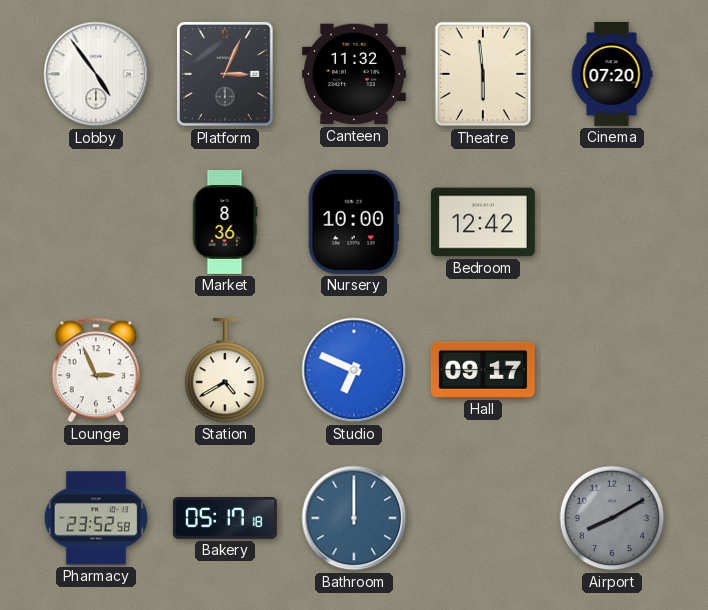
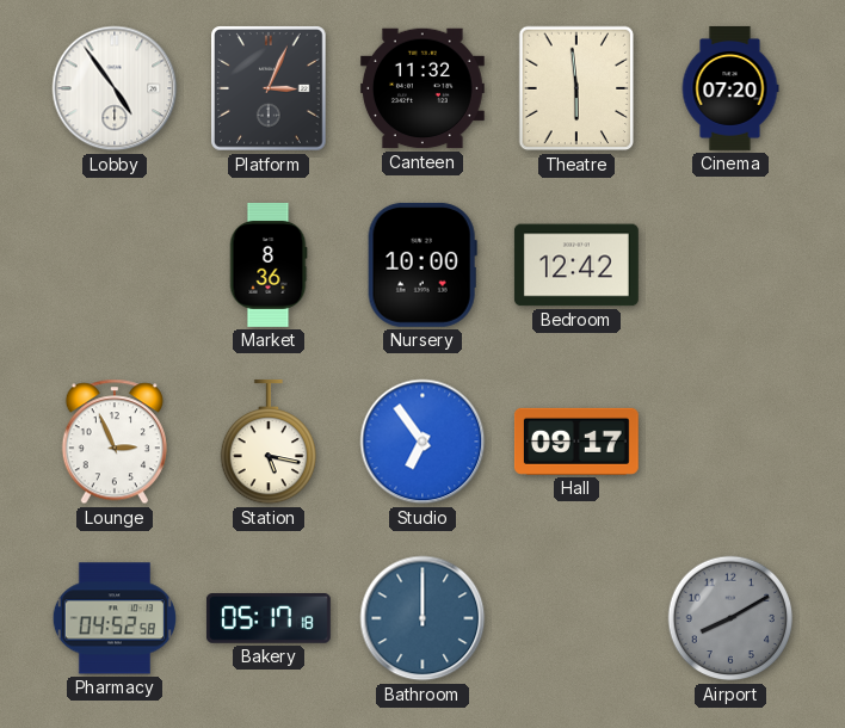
Station: 4:40 -> 5:17
Studio: 6:49 -> 6:54
Pharmacy: 23:52 -> 04:52
